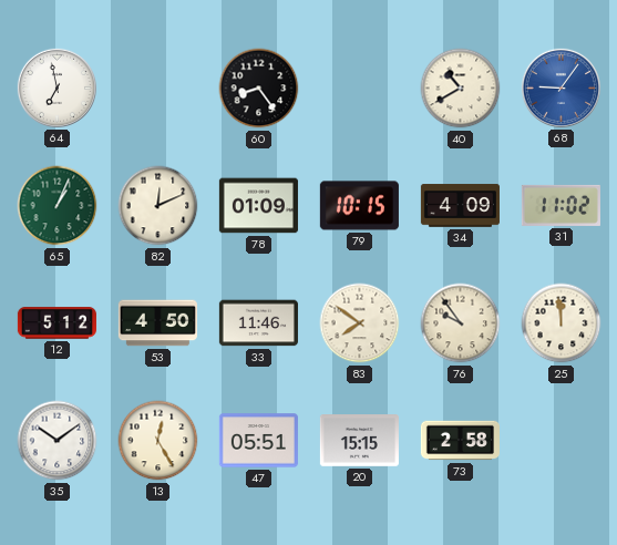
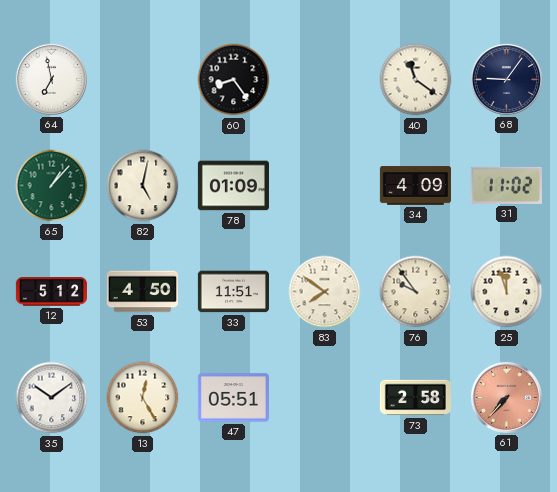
40: 10:40 -> 11:21
68 dial: blue -> navy
65: 1:04 -> 1:07
82: 12:11 -> 5:02
79: 10:15 -> none
33: 11:46 -> 11:51
25: 11:59 -> 11:57
20: 15:15 -> none
61: none -> 7:37
